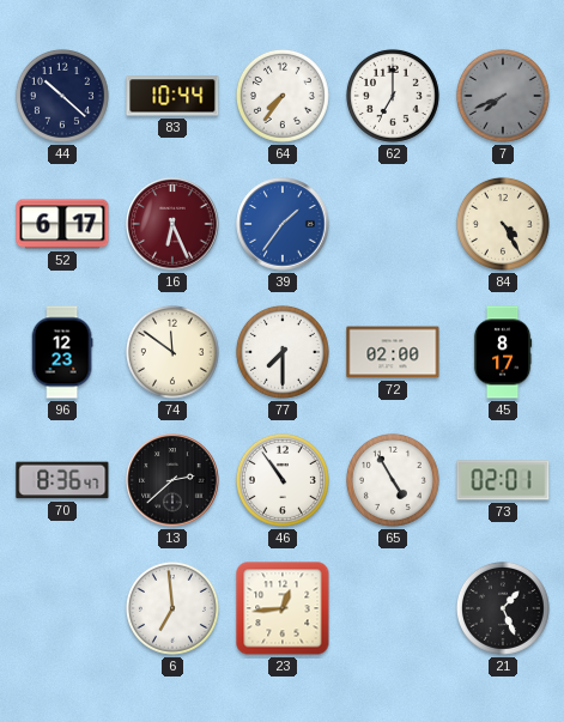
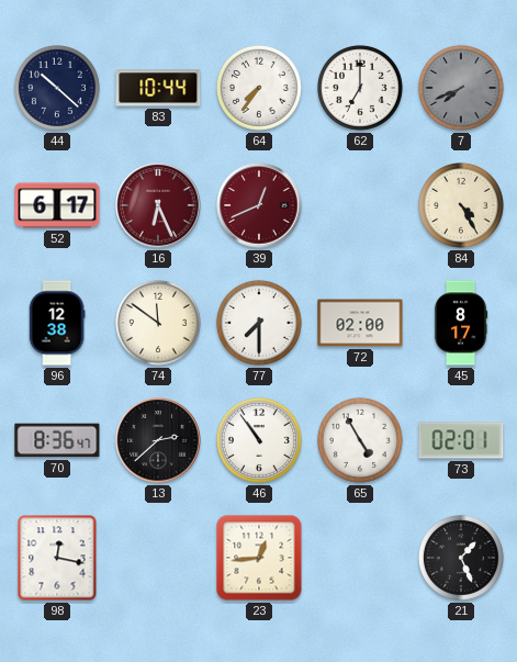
39: 1:36 -> 12:41
39 dial: blue -> burgundy
96: 12:23 -> 12:38
98: none -> 12:17
6: 6:59 -> none
